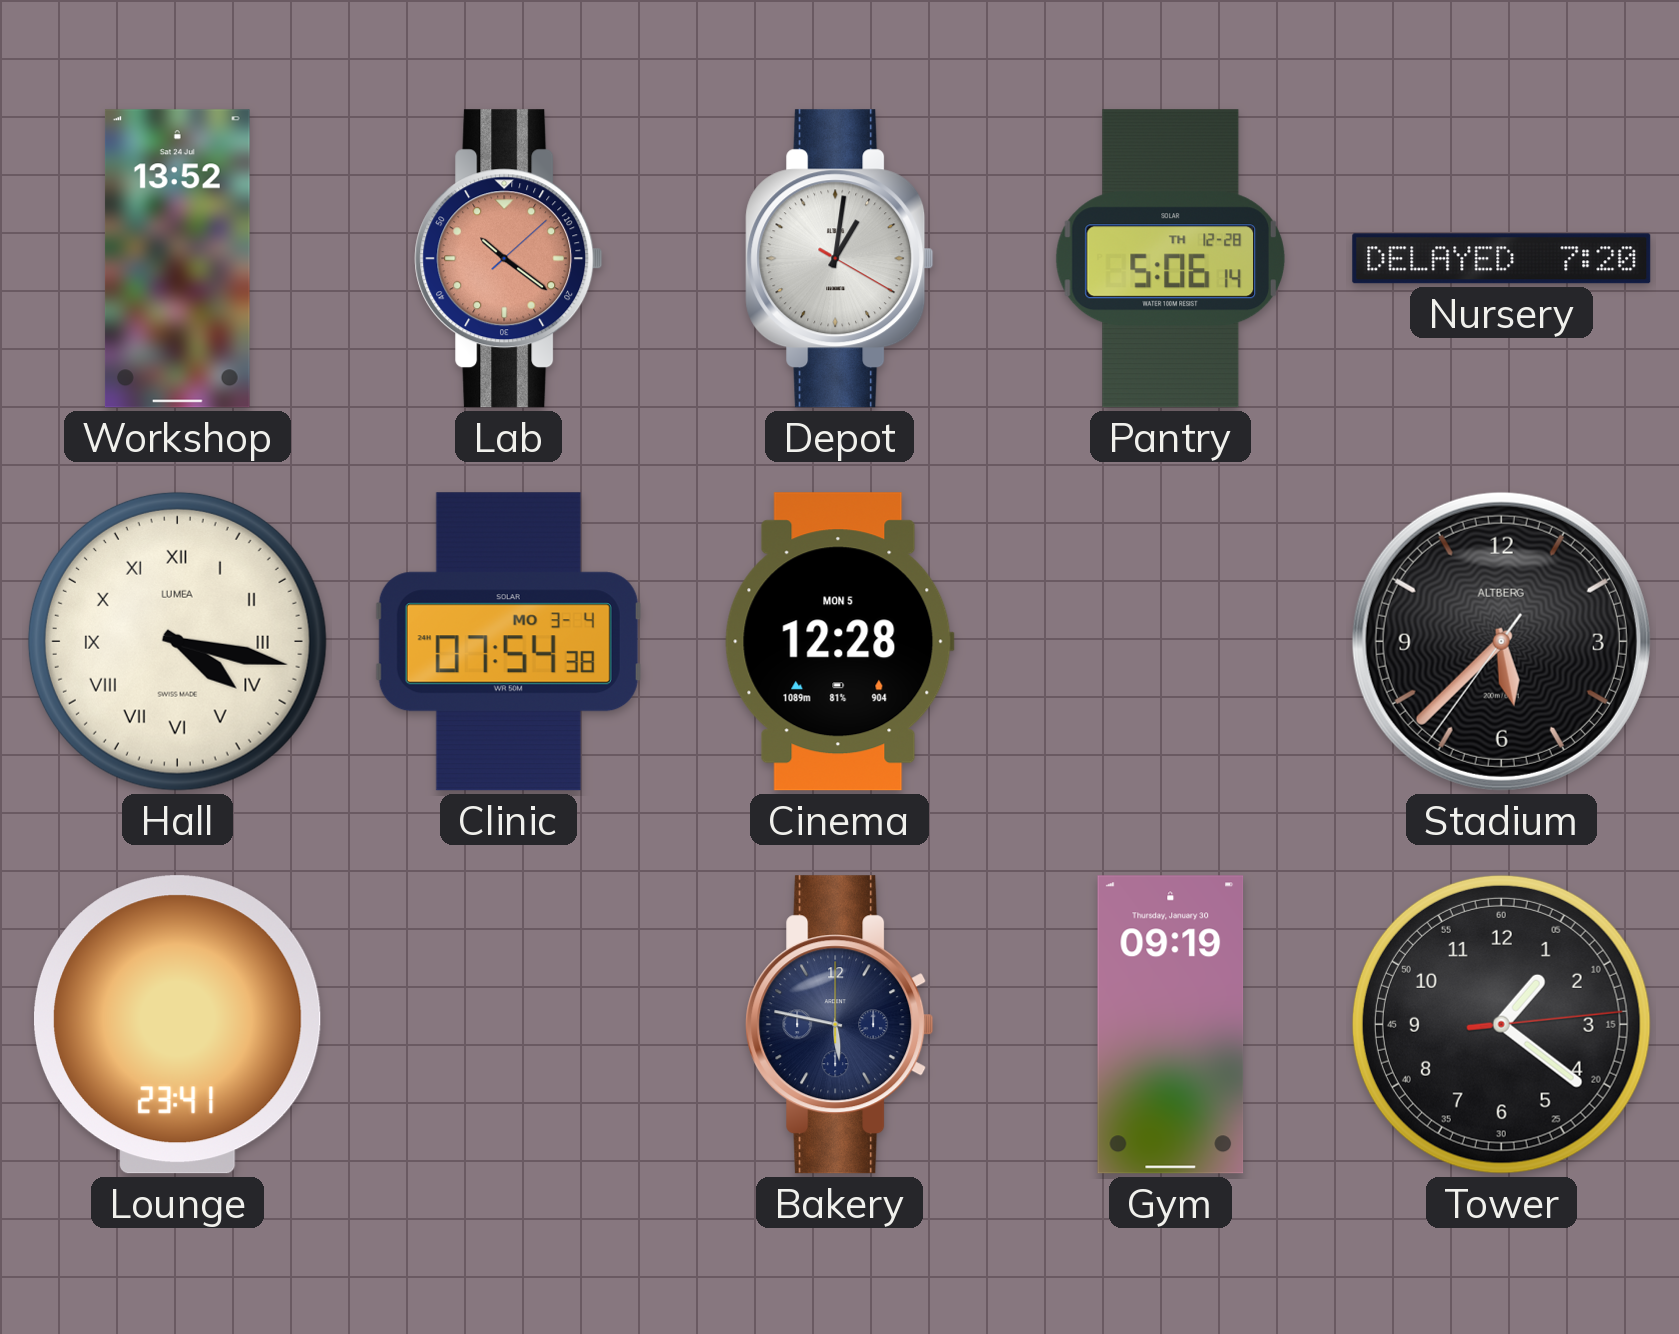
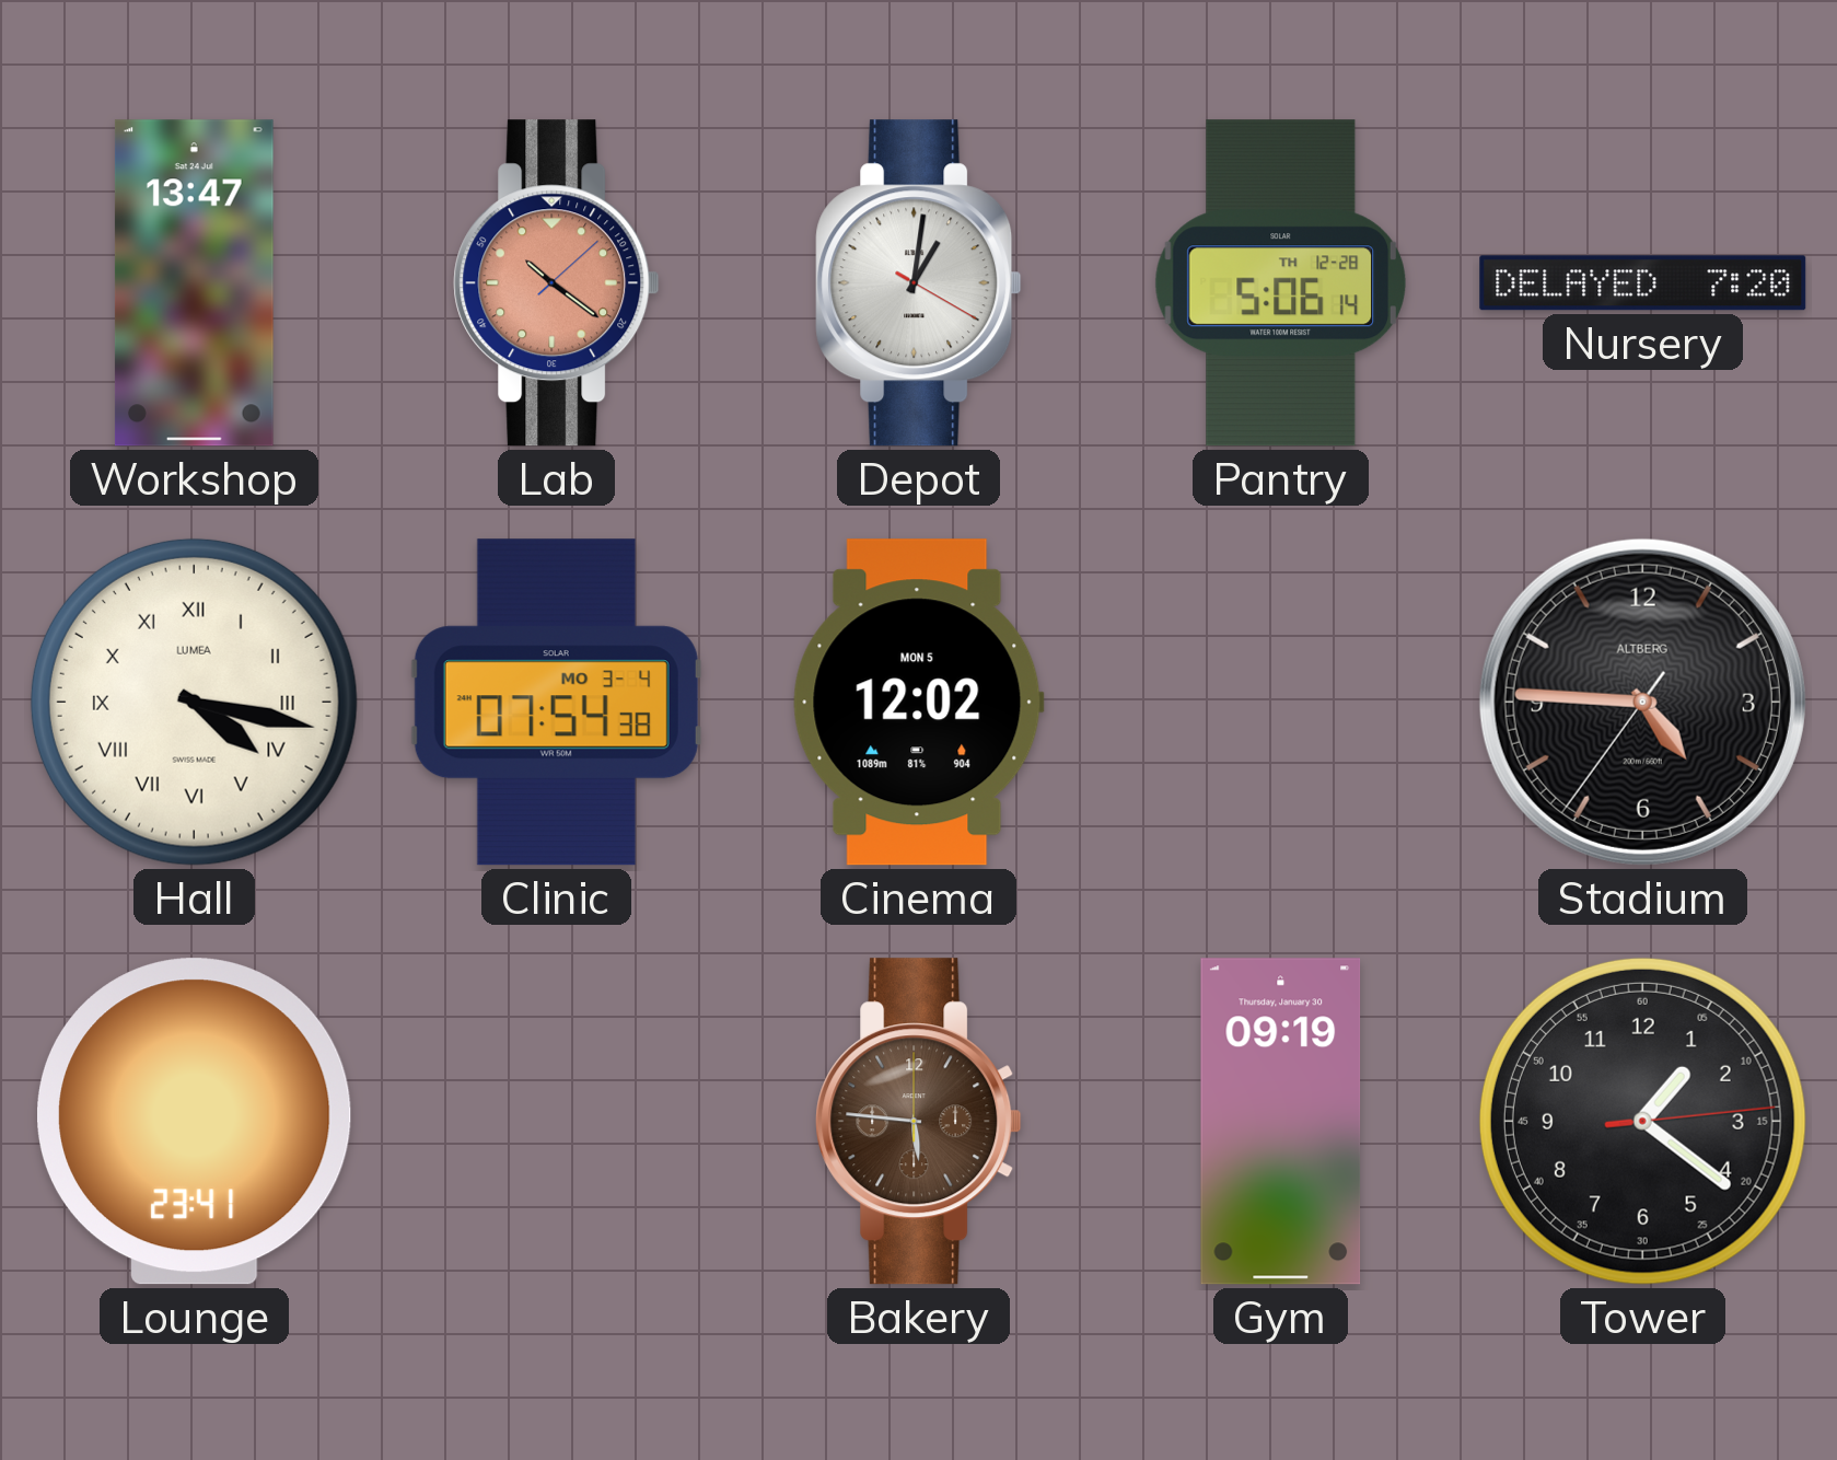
Workshop: 13:52 -> 13:47
Cinema: 12:28 -> 12:02
Stadium: 5:37 -> 4:45
Bakery: 5:47 -> 5:46
Bakery dial: navy -> brown
